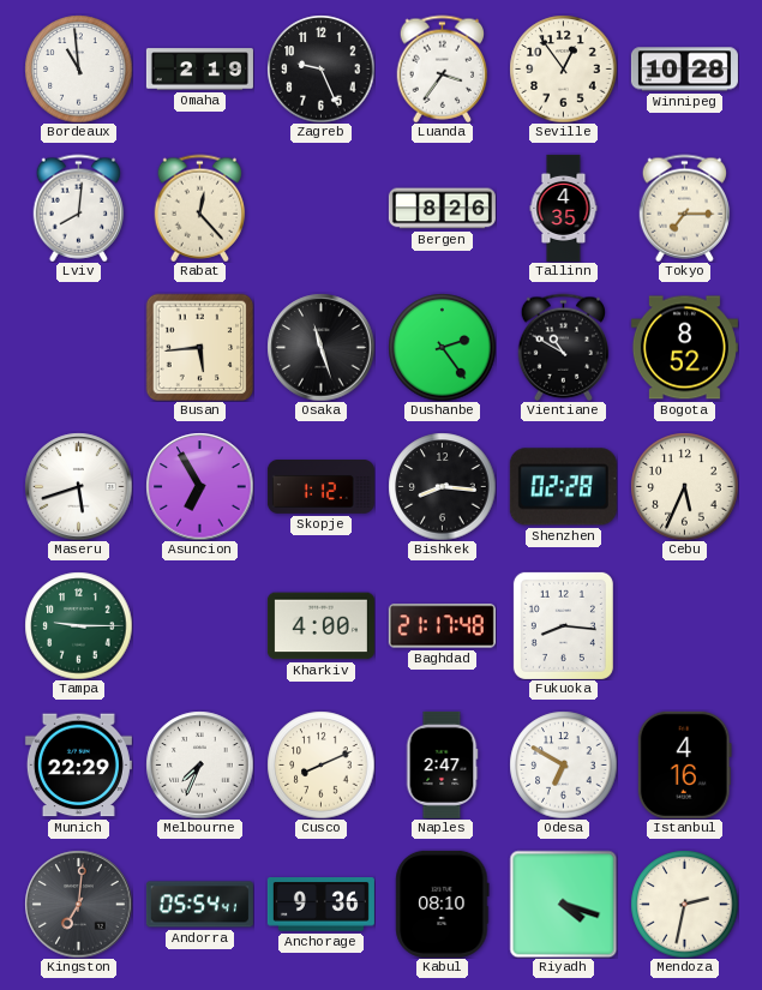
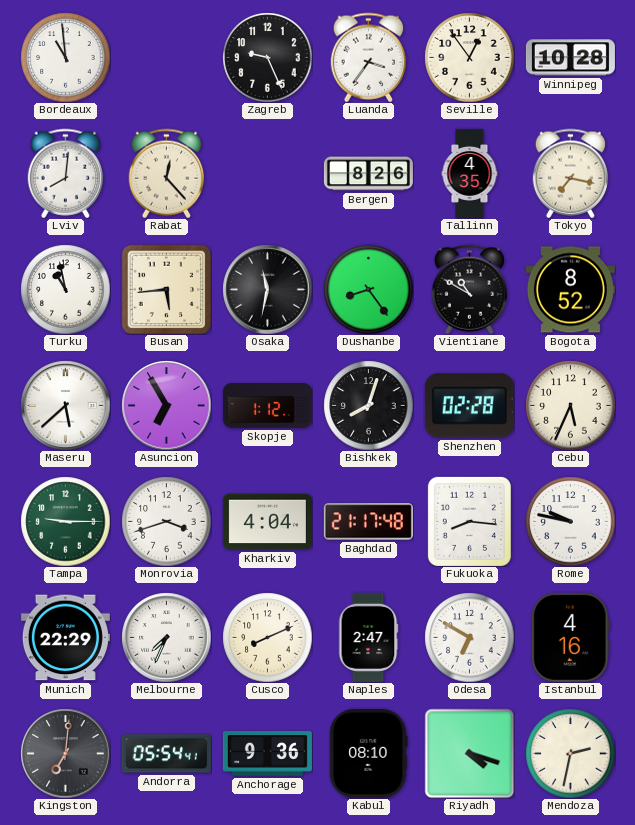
Omaha: 2:19 -> none
Tokyo: 7:15 -> 7:17
Turku: none -> 10:58
Osaka: 11:27 -> 11:32
Dushanbe: 2:24 -> 8:24
Maseru: 5:42 -> 5:38
Bishkek: 8:16 -> 8:03
Monrovia: none -> 3:42
Kharkiv: 4:00 -> 4:04
Rome: none -> 9:47
